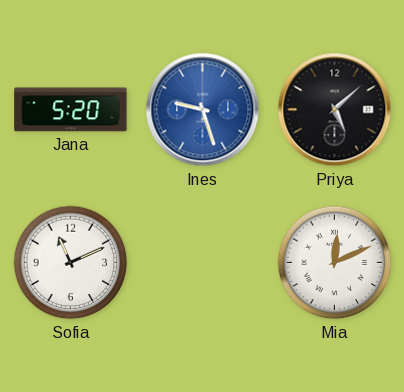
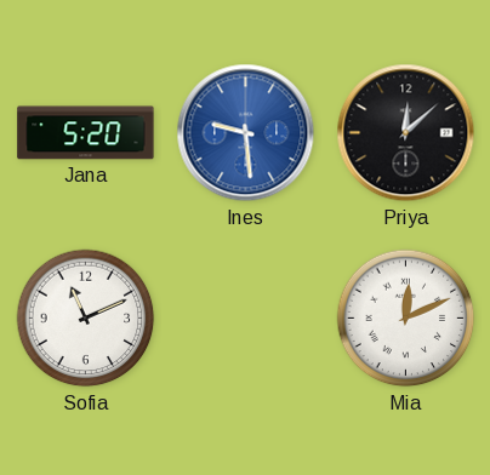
Ines: 9:27 -> 9:29
Priya: 5:08 -> 12:08
